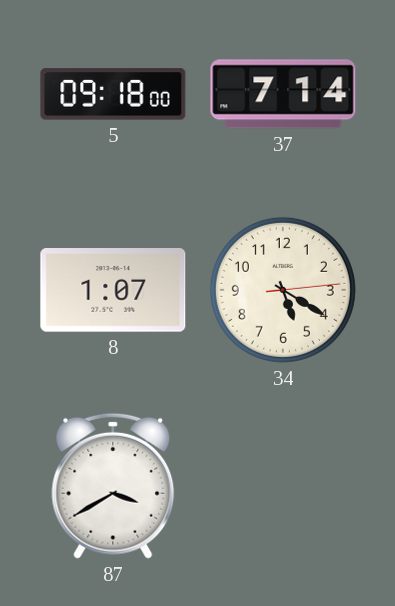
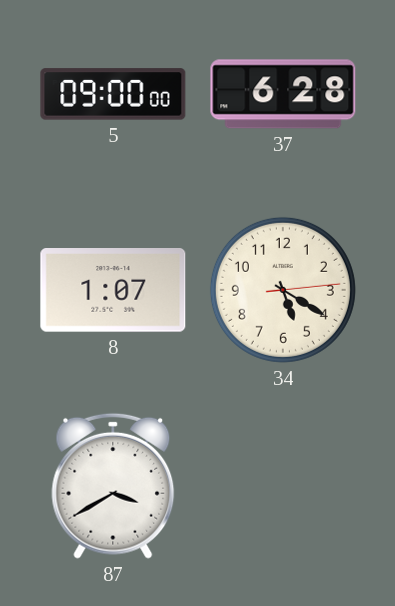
5: 09:18 -> 09:00
37: 7:14 -> 6:28
